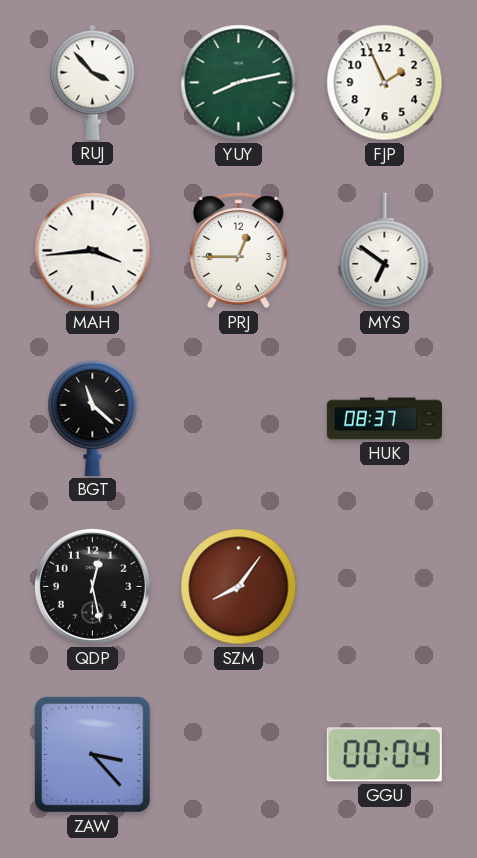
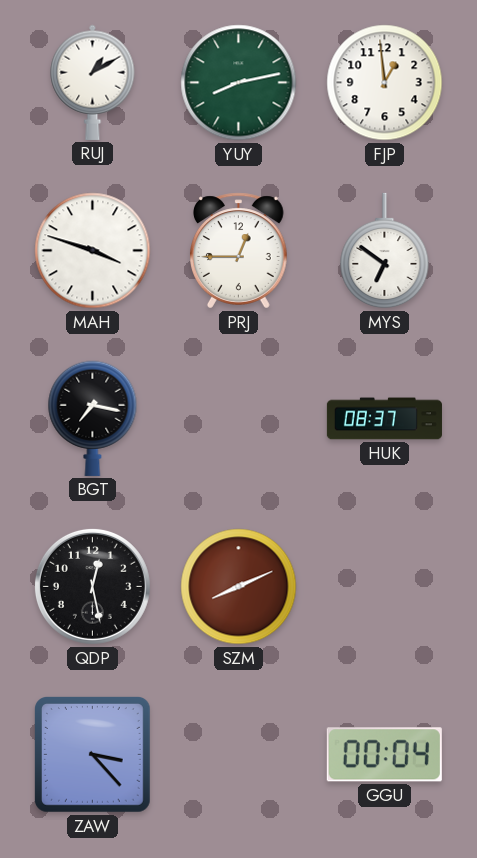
RUJ: 3:53 -> 1:10
FJP: 1:56 -> 12:59
MAH: 3:44 -> 3:48
BGT: 11:22 -> 7:17
SZM: 8:06 -> 8:11
